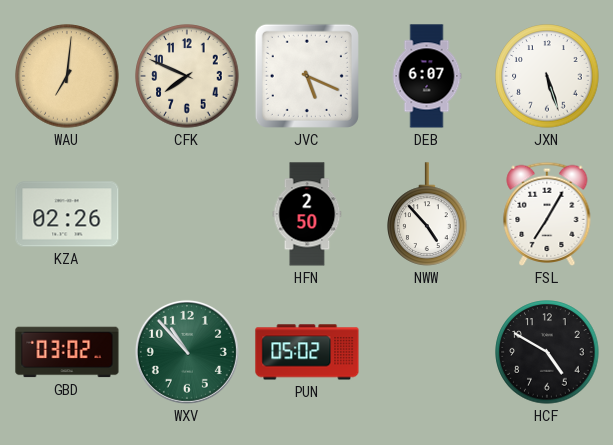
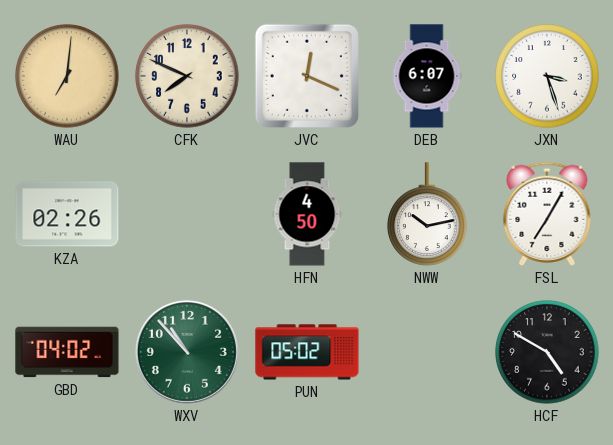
JVC: 5:19 -> 12:19
JXN: 5:27 -> 3:27
HFN: 2:50 -> 4:50
NWW: 4:53 -> 10:13
GBD: 03:02 -> 04:02
